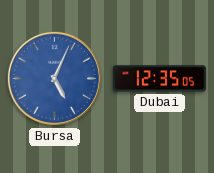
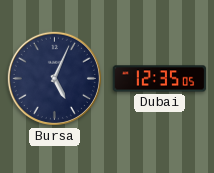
Bursa dial: blue -> navy
